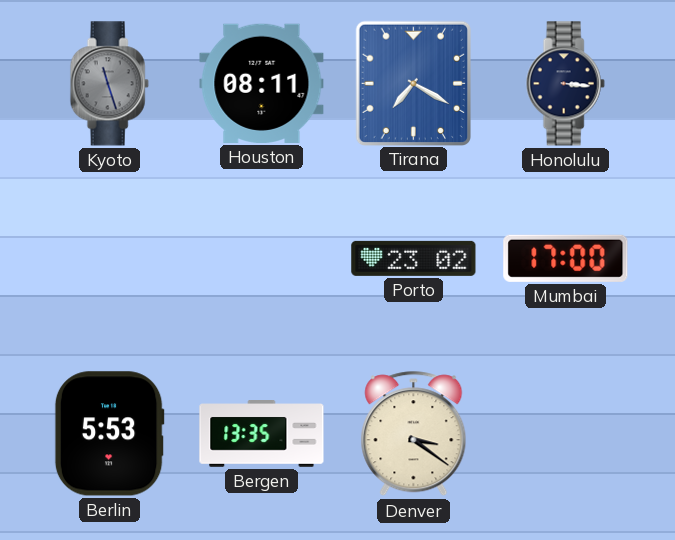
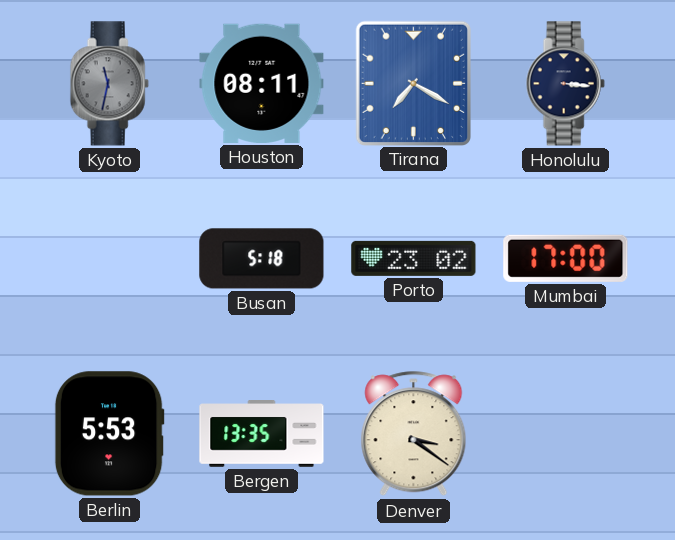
Kyoto: 11:27 -> 11:32
Busan: none -> 5:18
